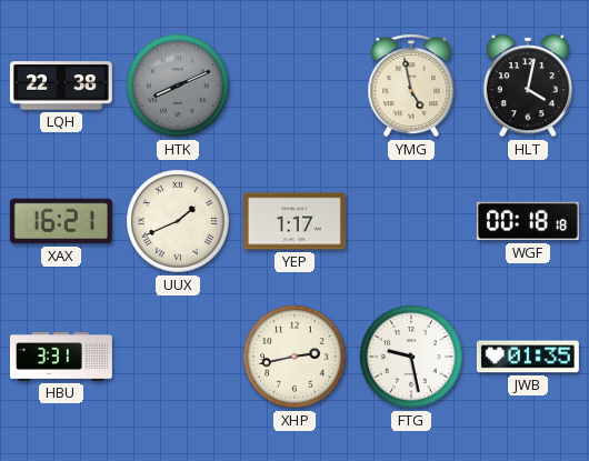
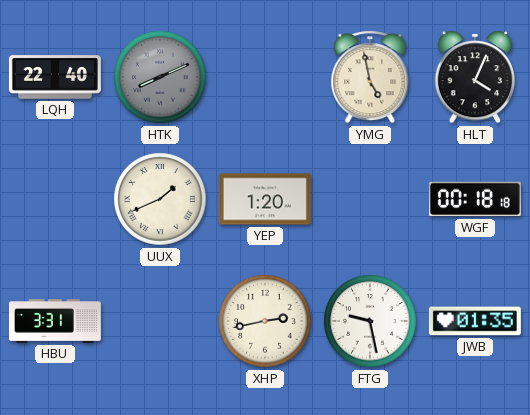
LQH: 22:38 -> 22:40
HLT: 4:02 -> 4:04
XAX: 16:21 -> none
YEP: 1:17 -> 1:20
